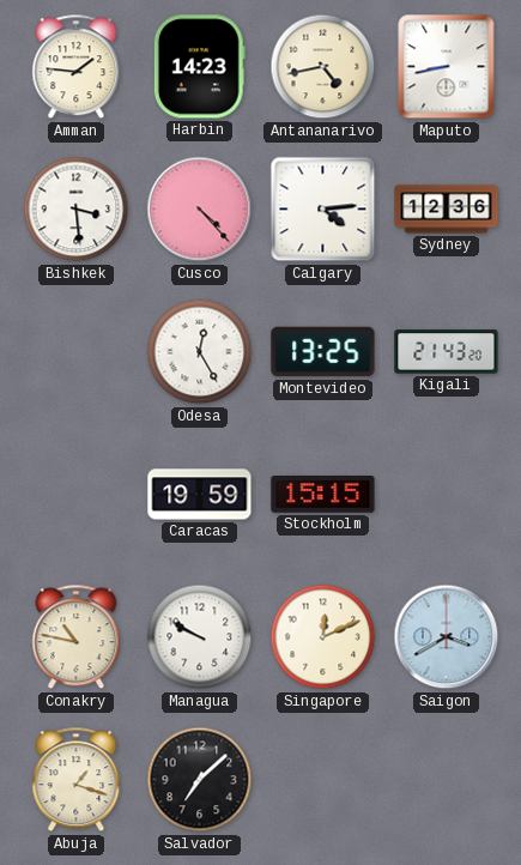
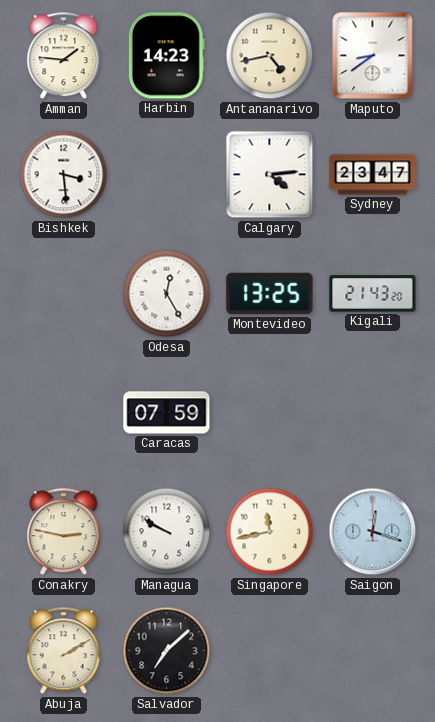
Maputo: 8:43 -> 8:39
Cusco: 4:23 -> none
Sydney: 12:36 -> 23:47
Caracas: 19:59 -> 07:59
Stockholm: 15:15 -> none
Conakry: 10:47 -> 2:47
Singapore: 12:11 -> 11:43
Saigon: 3:40 -> 12:18
Abuja: 1:18 -> 2:10
